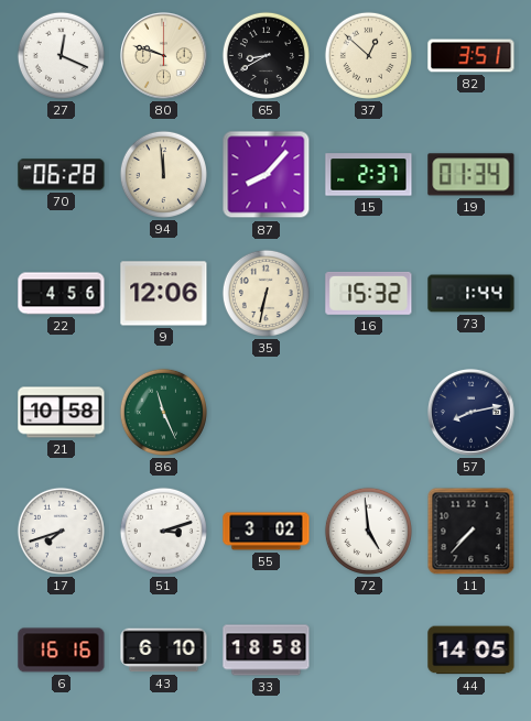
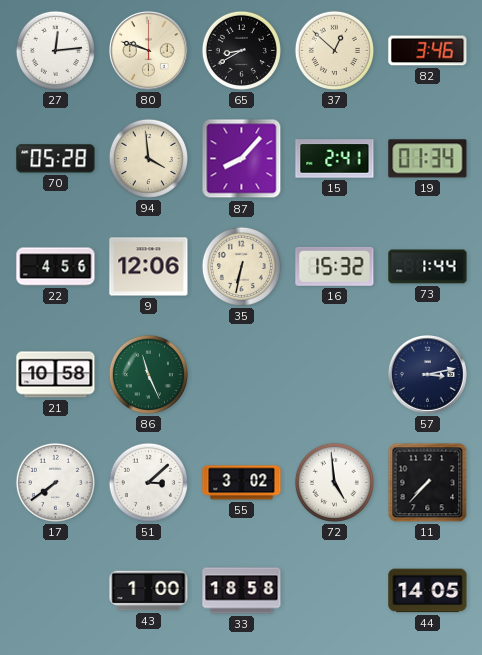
27: 12:19 -> 12:14
82: 3:51 -> 3:46
70: 06:28 -> 05:28
94: 11:59 -> 3:59
15: 2:37 -> 2:41
57: 8:13 -> 3:13
17: 7:42 -> 7:39
51: 3:12 -> 3:08
6: 16:16 -> none
43: 6:10 -> 1:00
